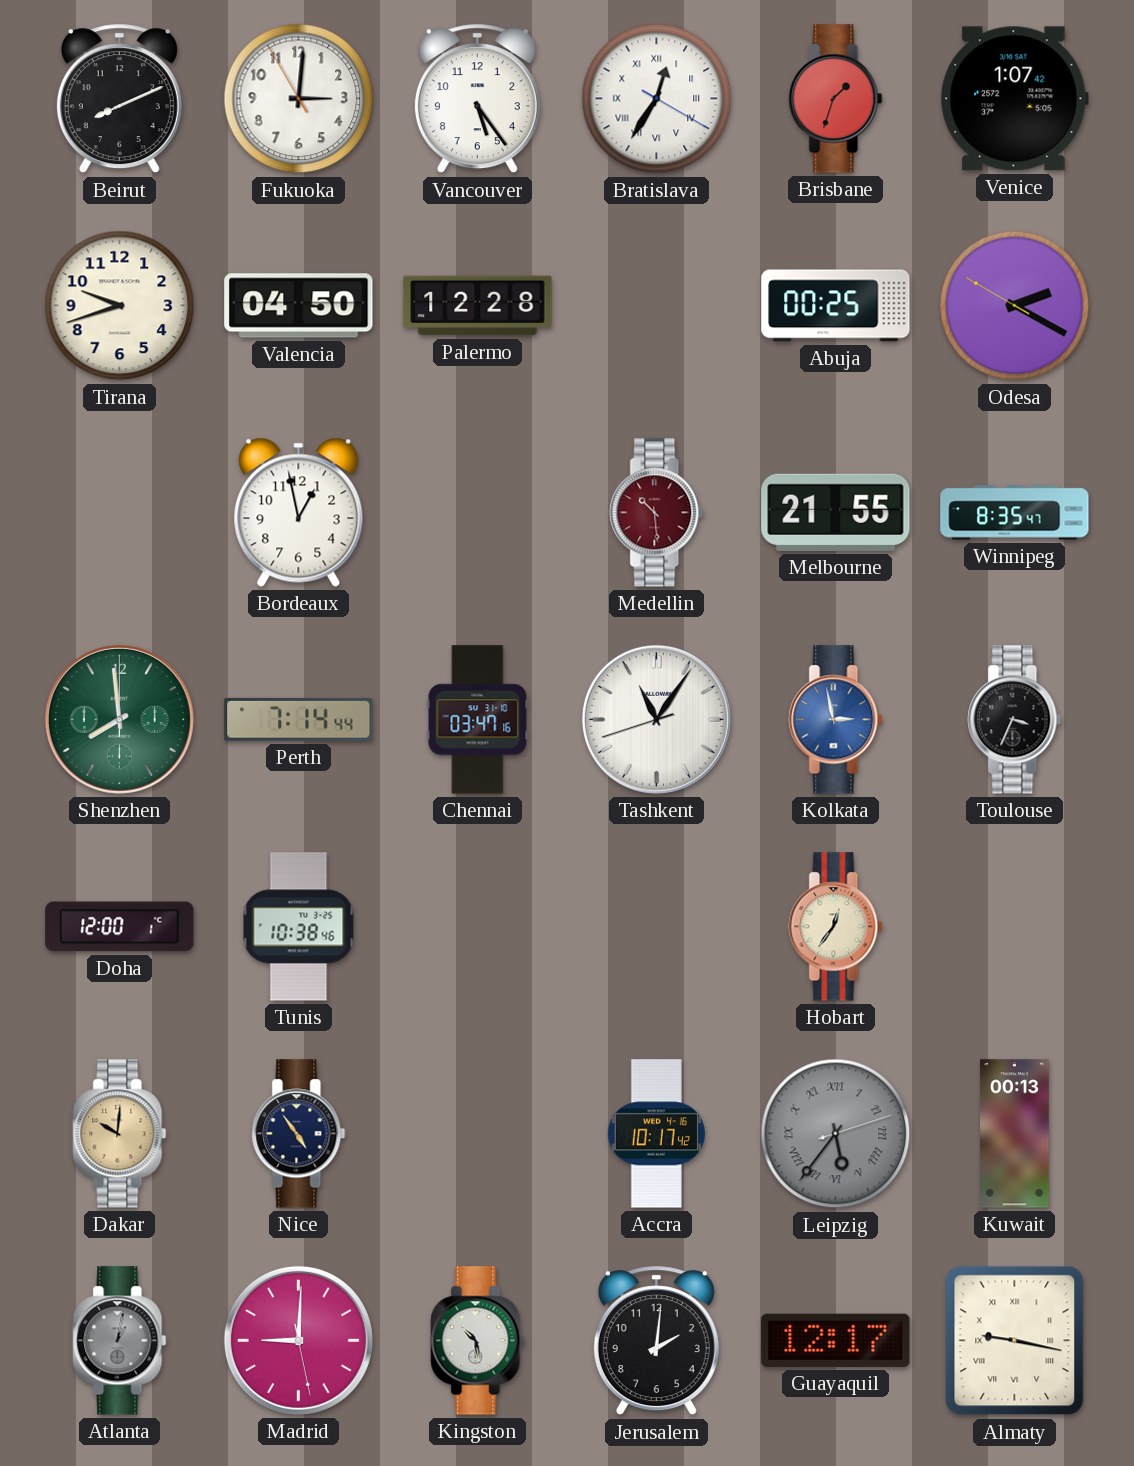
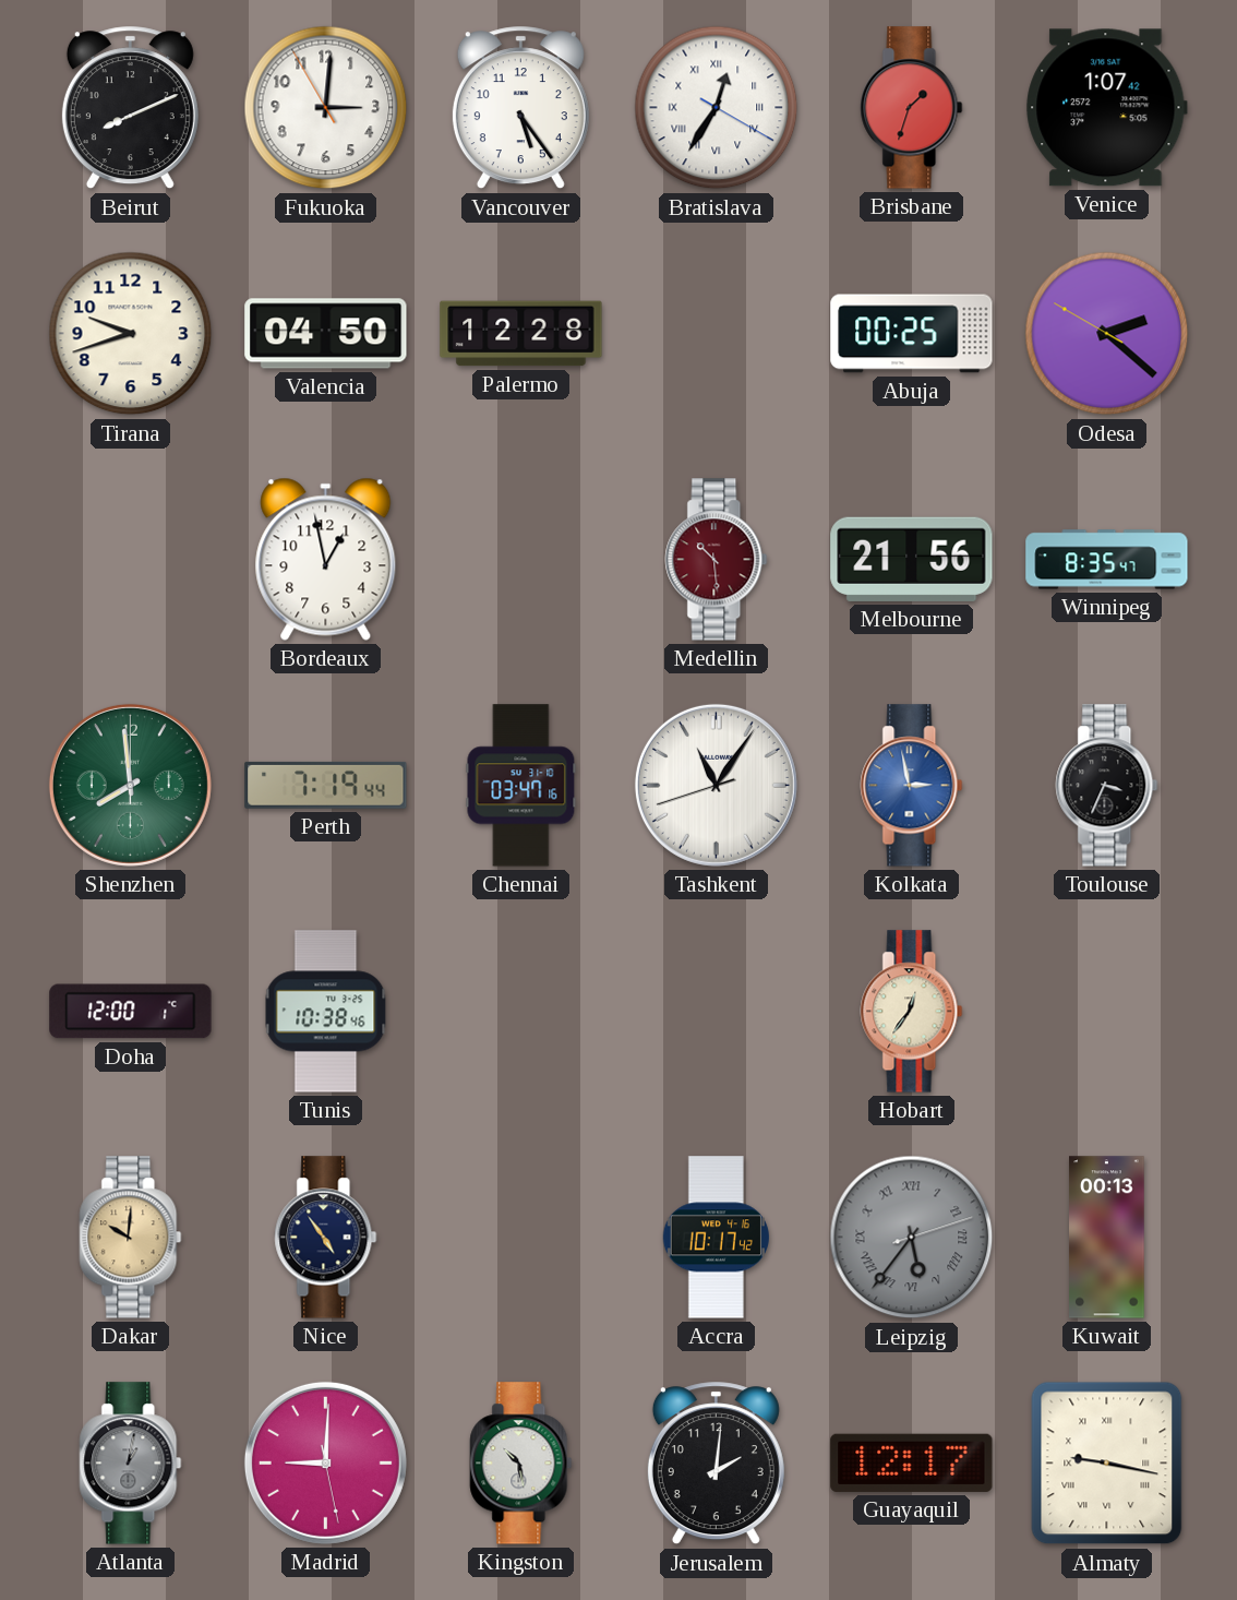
Odesa: 2:19 -> 2:21
Melbourne: 21:55 -> 21:56
Perth: 7:14 -> 7:19
